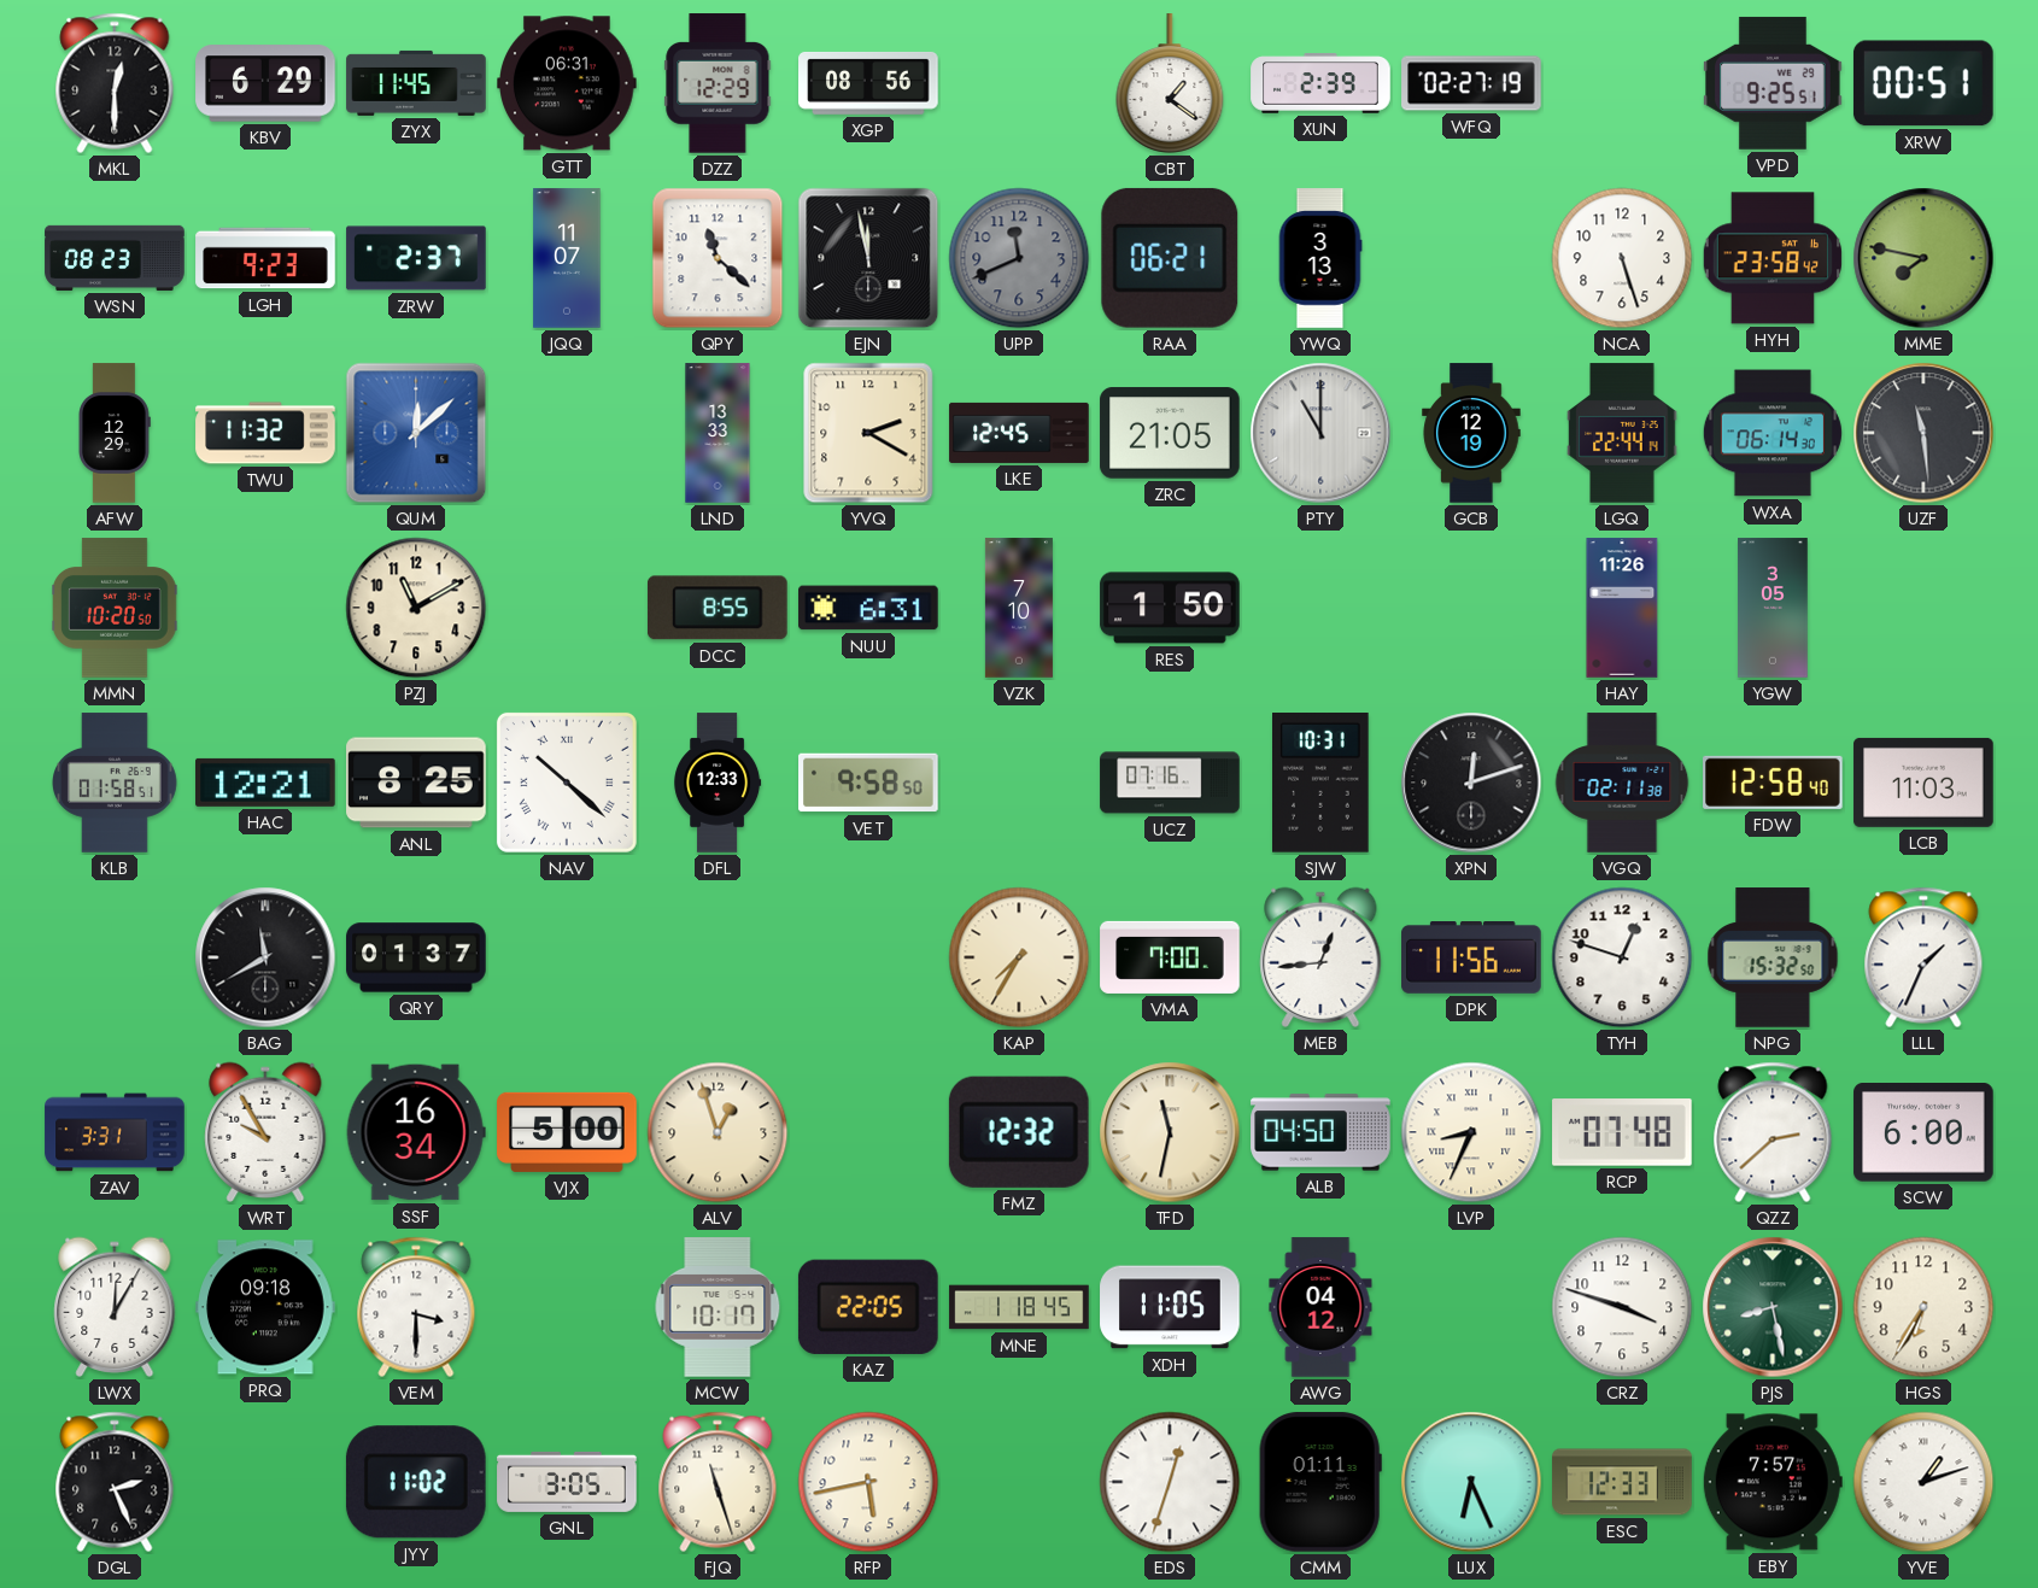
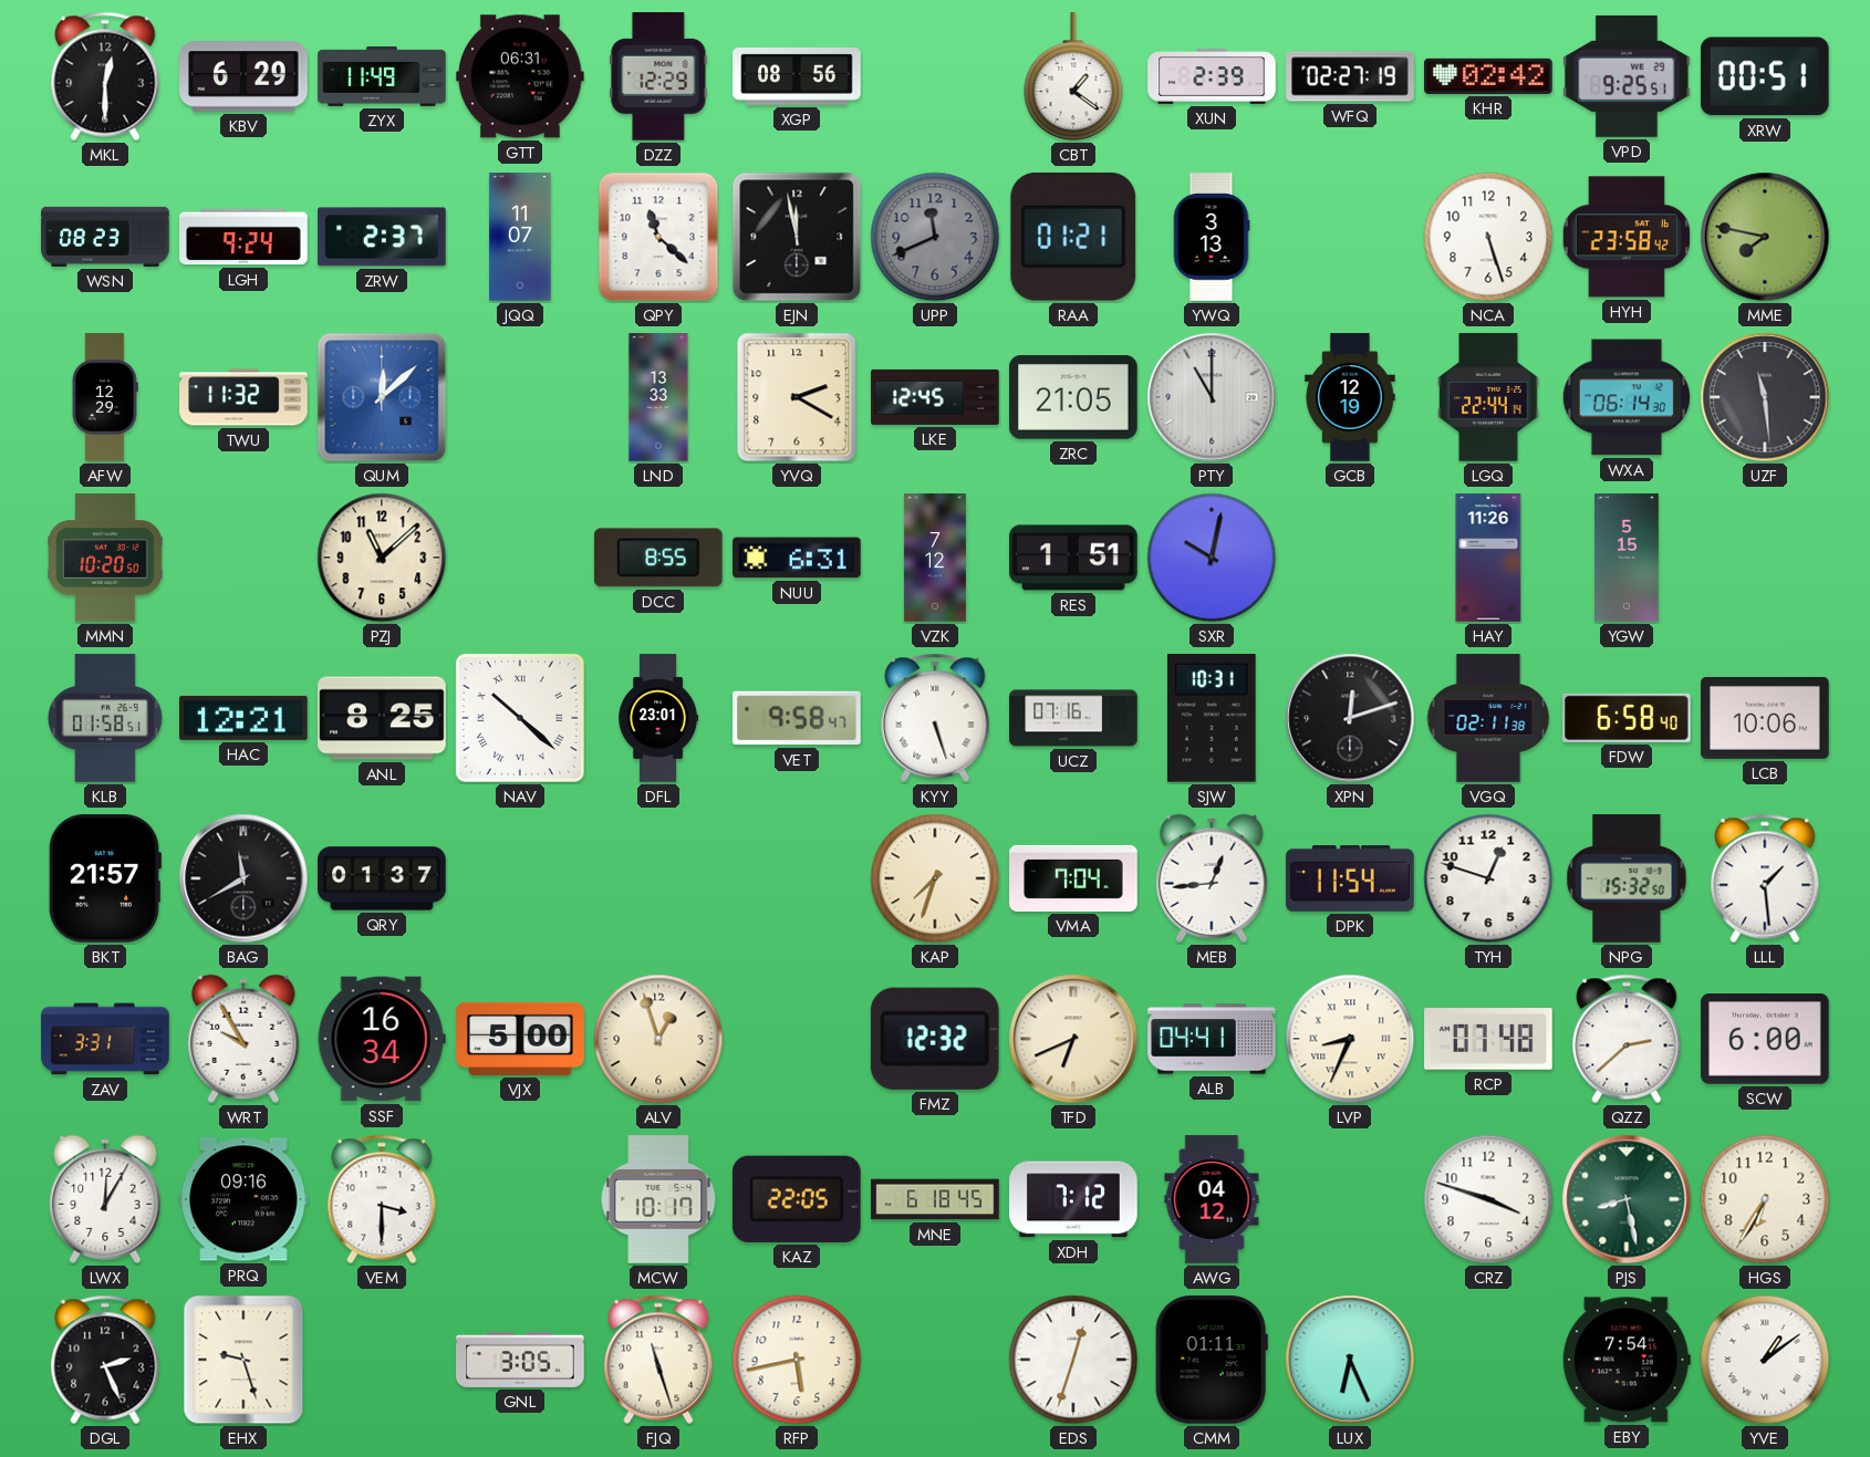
ZYX: 11:45 -> 11:49
KHR: none -> 02:42
LGH: 9:23 -> 9:24
RAA: 06:21 -> 01:21
PZJ: 11:10 -> 11:08
VZK: 7:10 -> 7:12
RES: 1:50 -> 1:51
SXR: none -> 10:02
YGW: 3:05 -> 5:15
DFL: 12:33 -> 23:01
VET: 9:58:50 -> 9:58:47
KYY: none -> 5:27
FDW: 12:58 -> 6:58
LCB: 11:03 -> 10:06
BKT: none -> 21:57
KAP: 7:35 -> 7:33
VMA: 7:00 -> 7:04
DPK: 11:56 -> 11:54
LLL: 1:34 -> 1:29
TFD: 11:32 -> 6:41
ALB: 04:50 -> 04:41
PRQ: 09:18 -> 09:16
MNE: 1:18 -> 6:18
XDH: 11:05 -> 7:12
EHX: none -> 9:27
JYY: 11:02 -> none
ESC: 12:33 -> none
EBY: 7:57 -> 7:54
YVE: 1:12 -> 1:09
